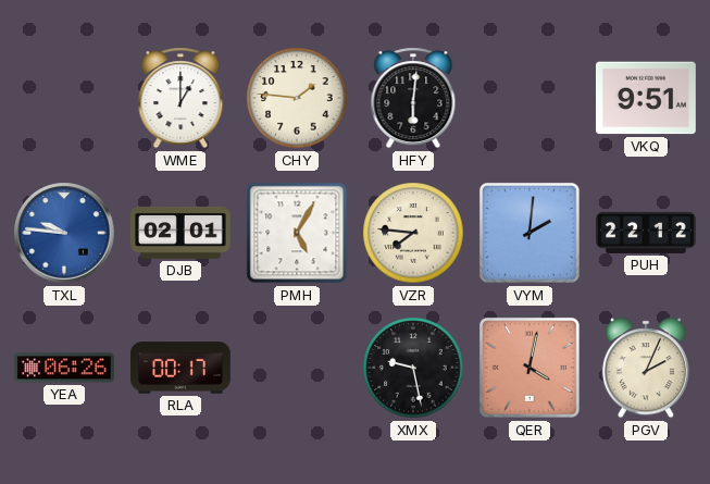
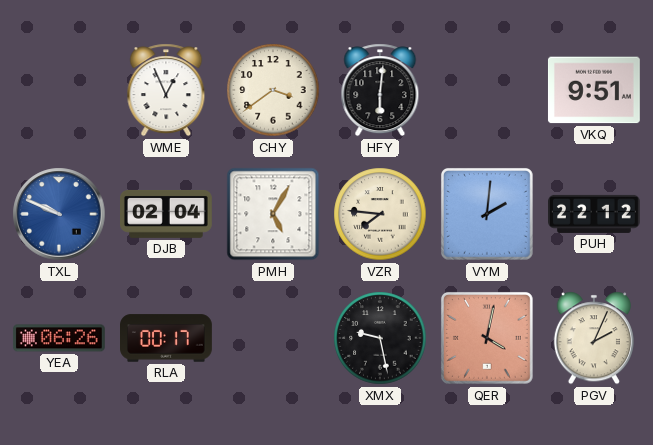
WME: 1:00 -> 12:56
CHY: 1:46 -> 3:39
TXL: 9:46 -> 9:49
DJB: 02:01 -> 02:04
